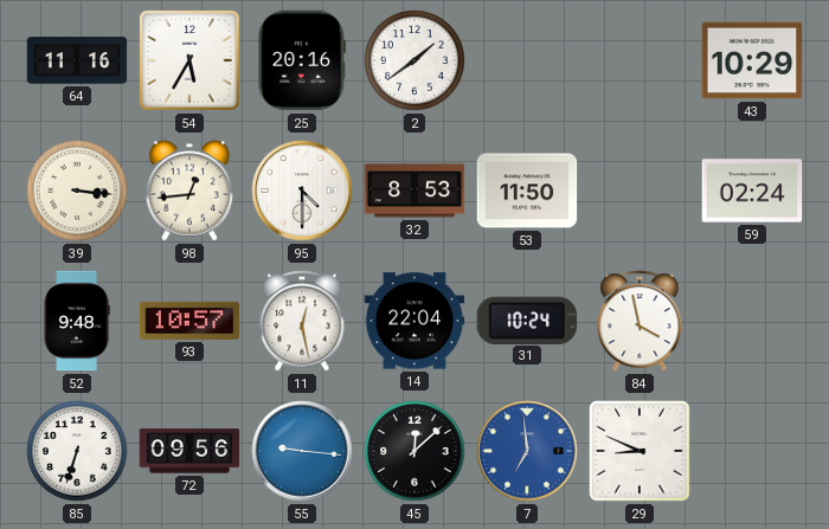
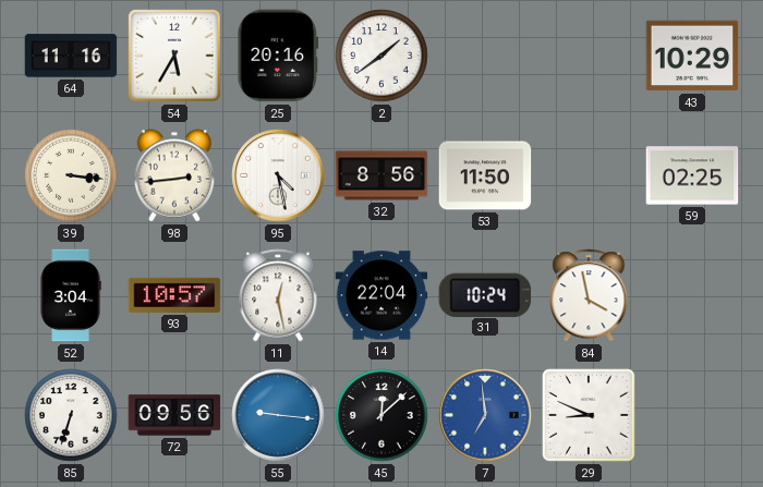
98: 12:44 -> 2:44
95: 4:30 -> 4:28
32: 8:53 -> 8:56
59: 02:24 -> 02:25
52: 9:48 -> 3:04
